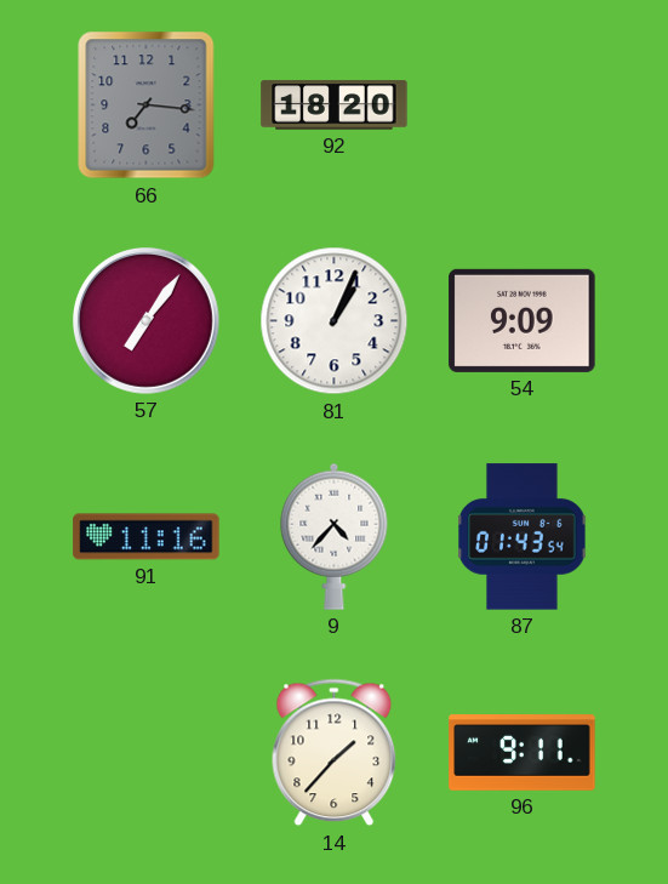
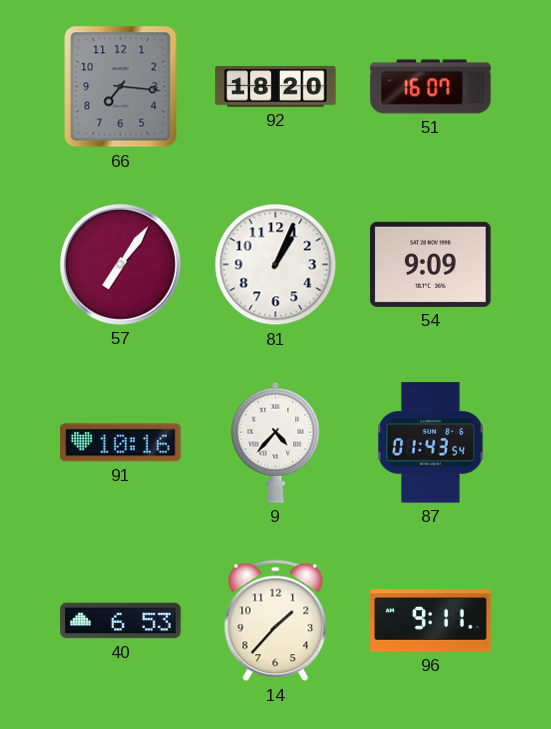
51: none -> 16:07
91: 11:16 -> 10:16
40: none -> 6:53
